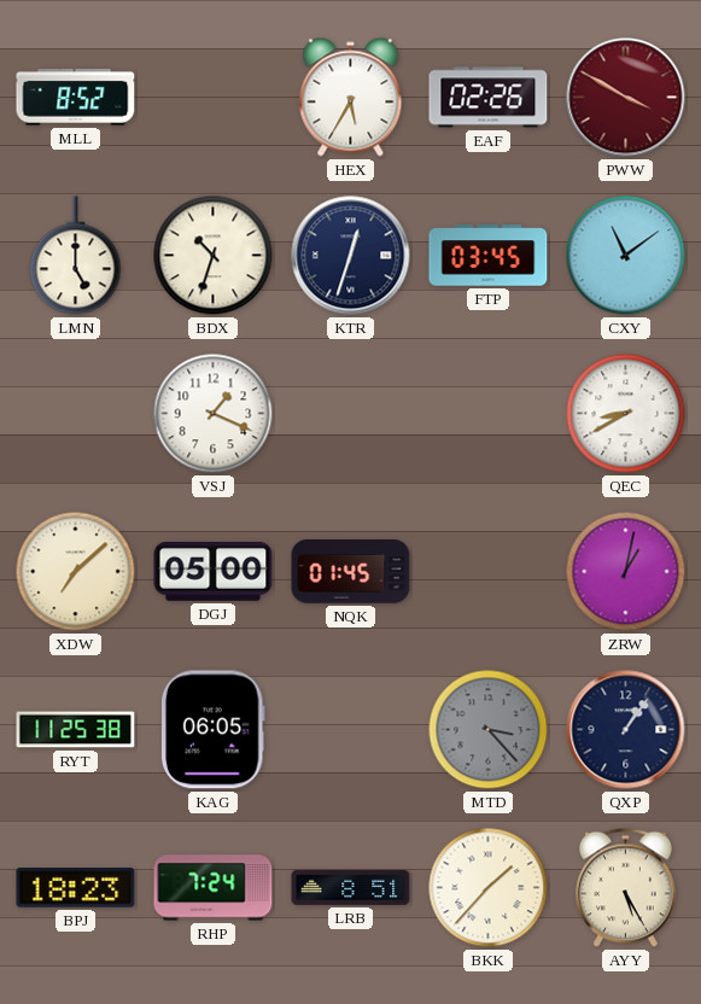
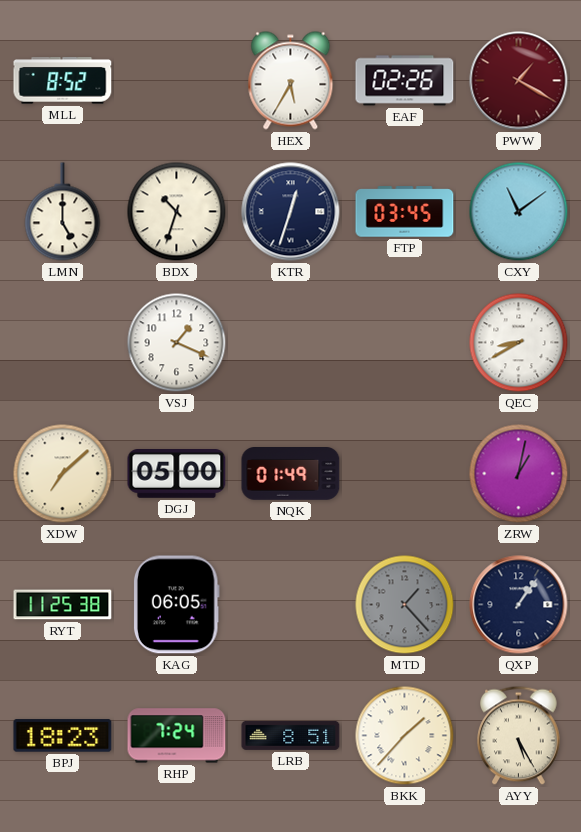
PWW: 3:50 -> 1:20
NQK: 01:45 -> 01:49
MTD: 3:23 -> 1:23
